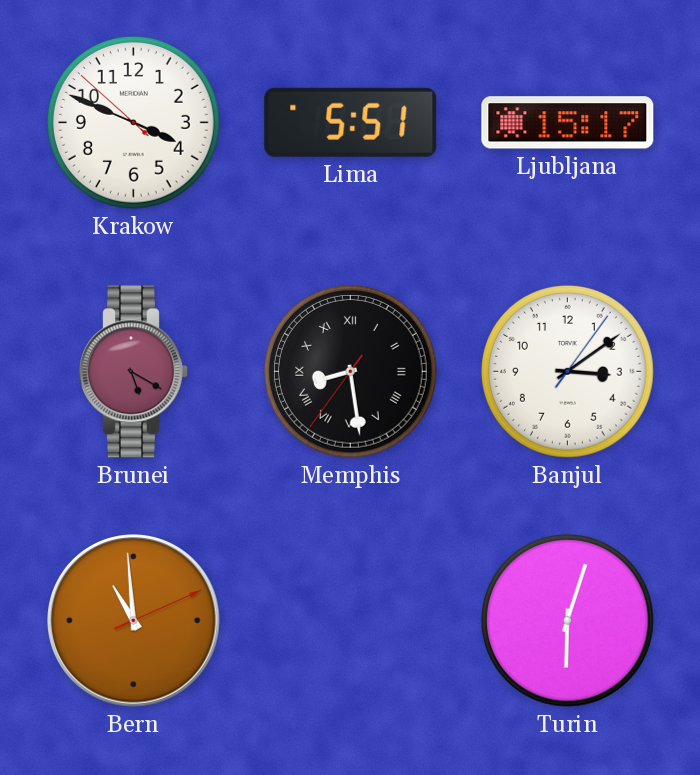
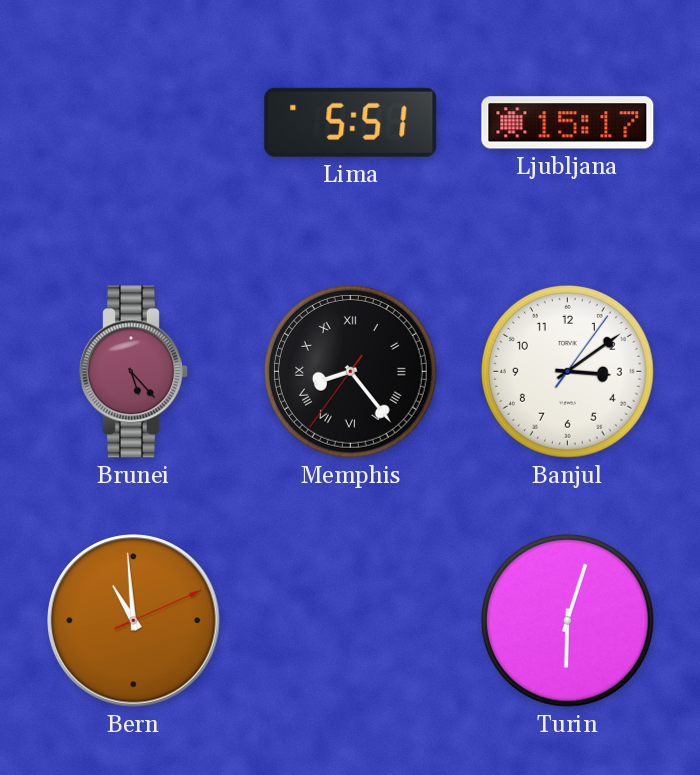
Krakow: 3:48 -> none
Brunei: 5:20 -> 5:23
Memphis: 8:28 -> 8:23
